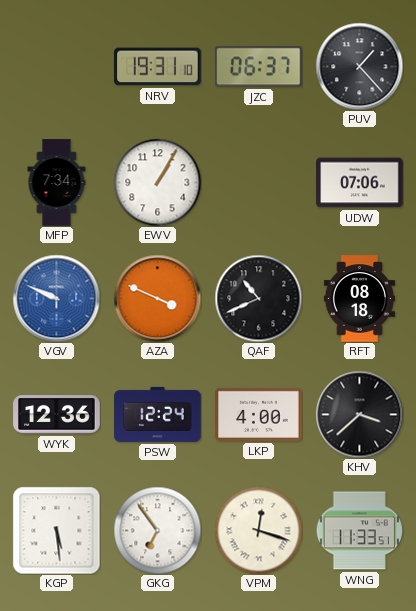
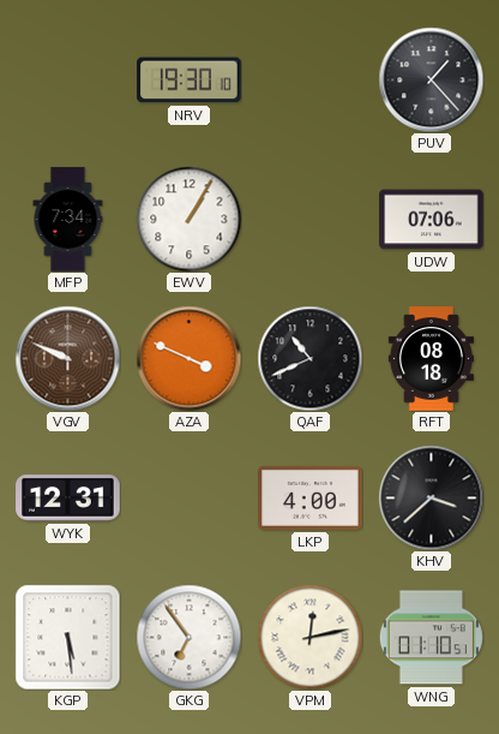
NRV: 19:31 -> 19:30
JZC: 06:37 -> none
VGV dial: blue -> brown
WYK: 12:36 -> 12:31
PSW: 12:24 -> none
VPM: 12:18 -> 12:13
WNG: 11:33 -> 01:10
